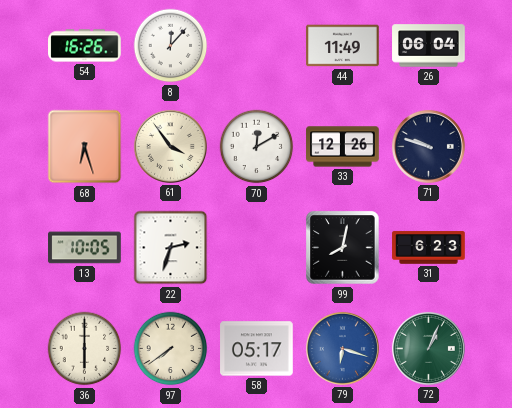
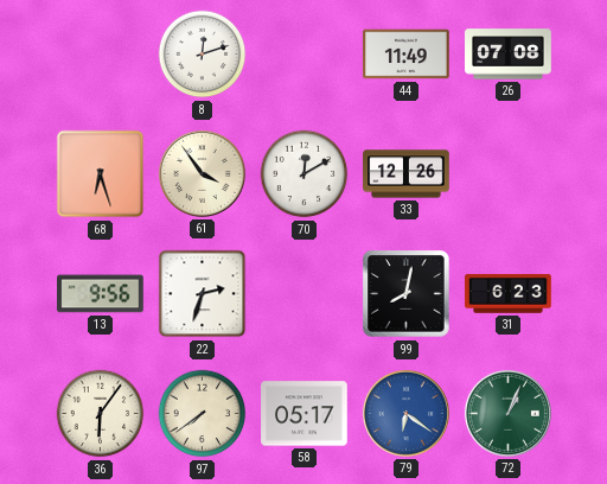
54: 16:26 -> none
8: 12:07 -> 12:12
26: 06:04 -> 07:08
71: 9:48 -> none
13: 10:05 -> 9:56
36: 6:00 -> 6:06
79: 6:18 -> 6:21
